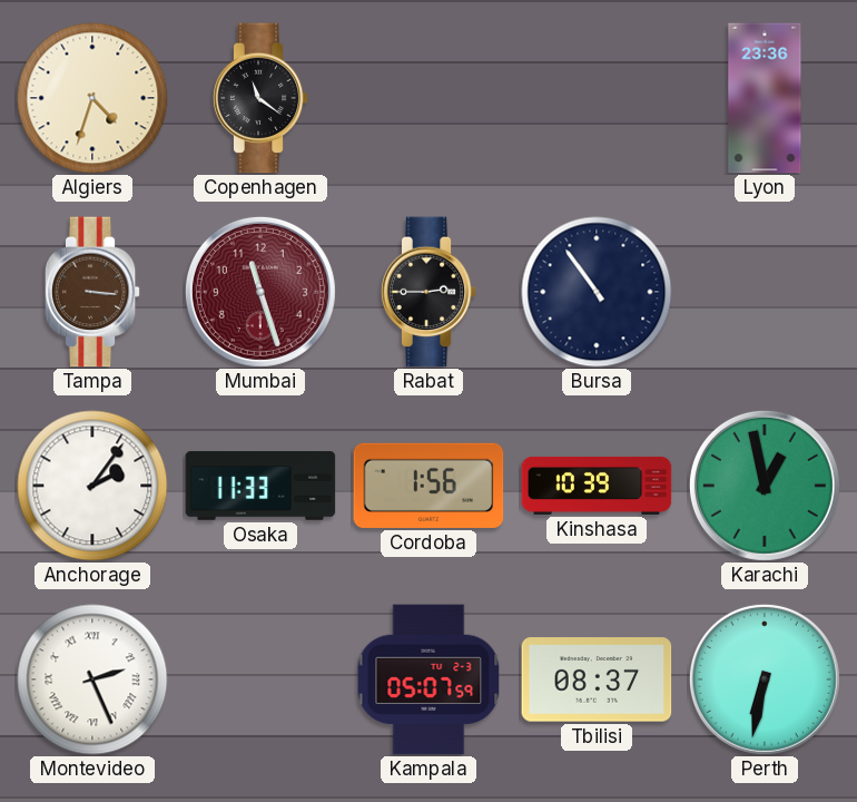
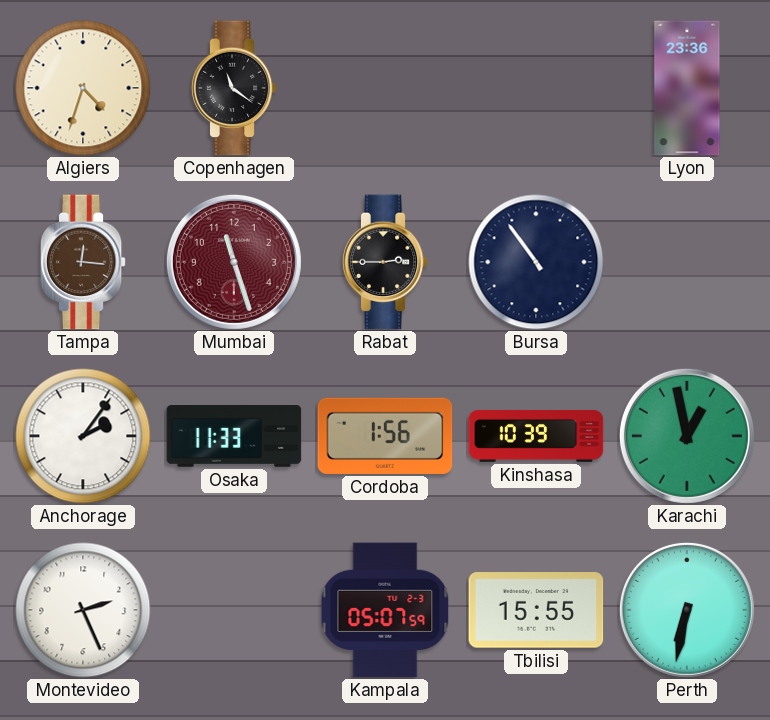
Tampa: 3:16 -> 12:16
Montevideo numerals: Roman -> Arabic
Tbilisi: 08:37 -> 15:55
